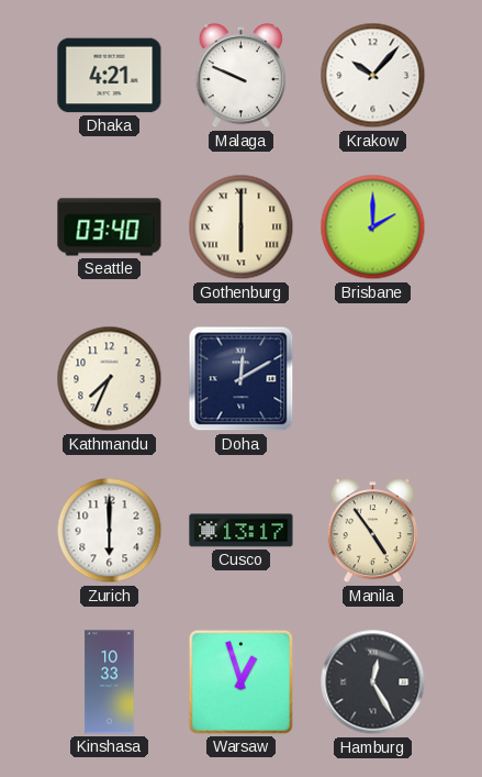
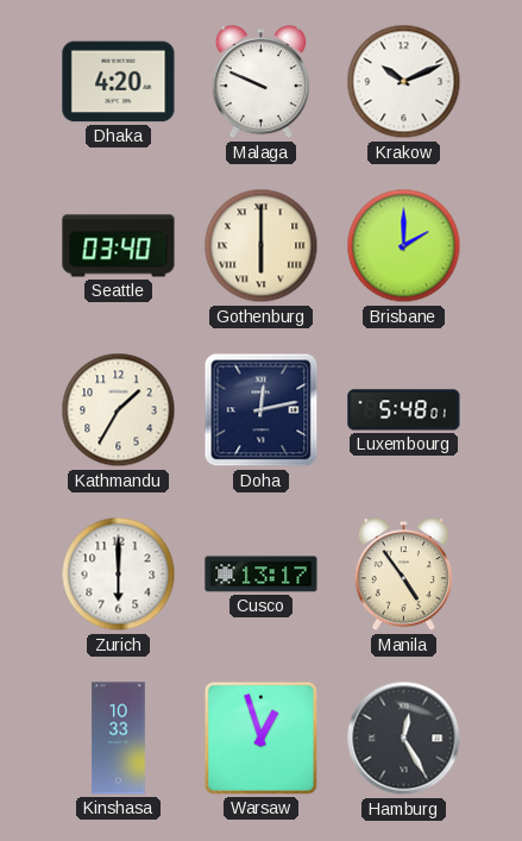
Dhaka: 4:21 -> 4:20
Krakow: 10:07 -> 10:11
Kathmandu: 7:34 -> 1:35
Doha: 12:10 -> 12:13
Luxembourg: none -> 5:48
